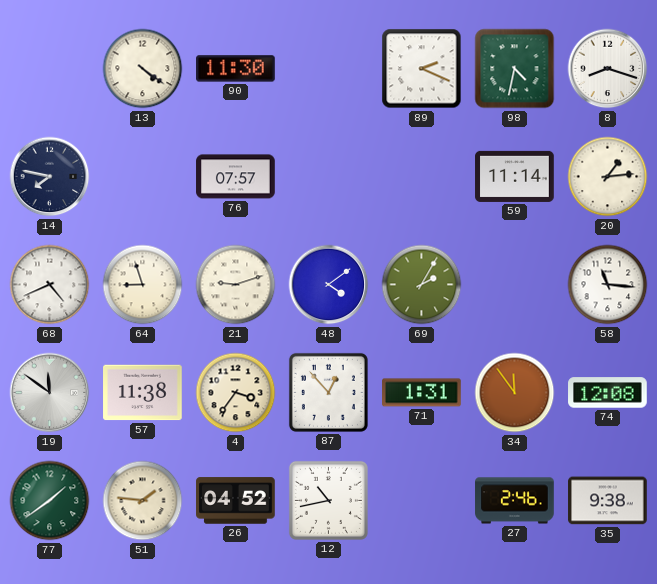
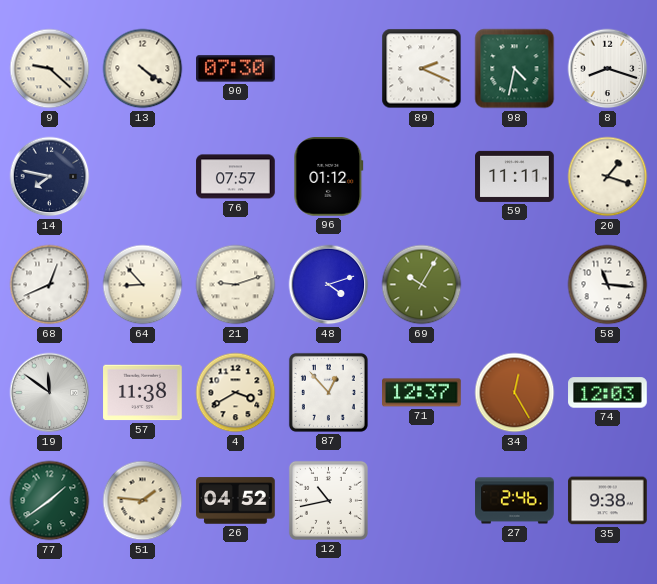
9: none -> 9:22
90: 11:30 -> 07:30
96: none -> 01:12
59: 11:14 -> 11:11
20: 1:14 -> 1:18
68: 4:41 -> 12:41
64: 8:57 -> 8:53
48: 4:09 -> 4:12
69: 2:05 -> 10:05
4: 3:36 -> 3:40
71: 1:31 -> 12:37
34: 11:54 -> 12:25
74: 12:08 -> 12:03
